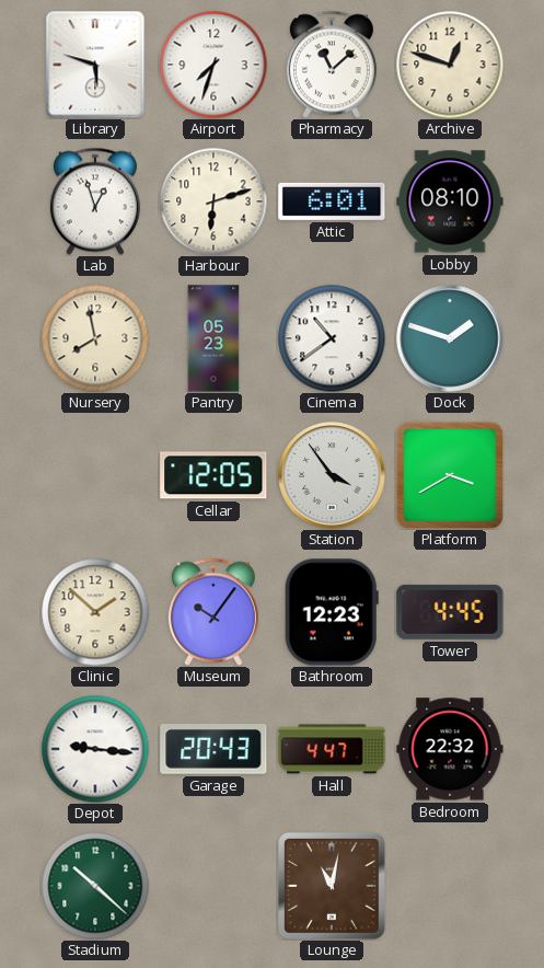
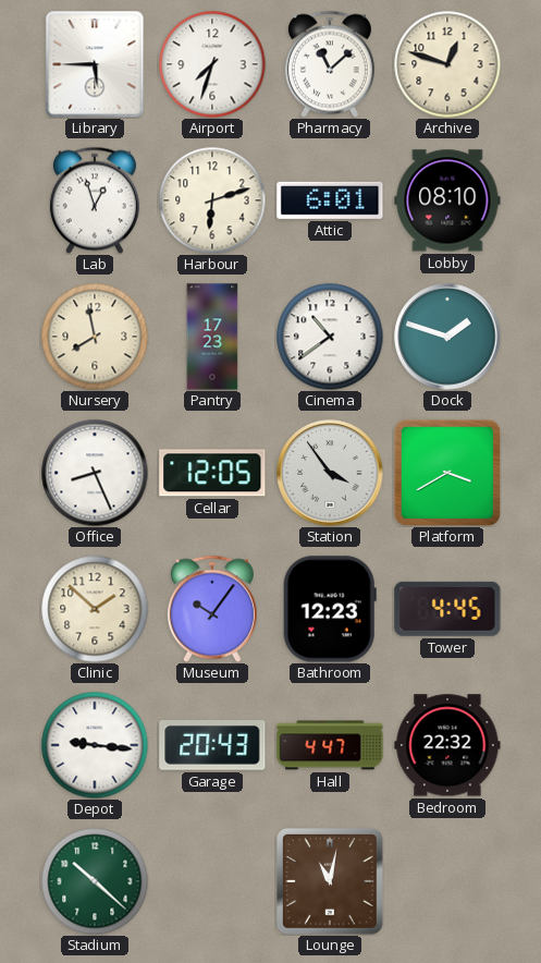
Library: 5:48 -> 5:45
Pantry: 05:23 -> 17:23
Office: none -> 8:26
